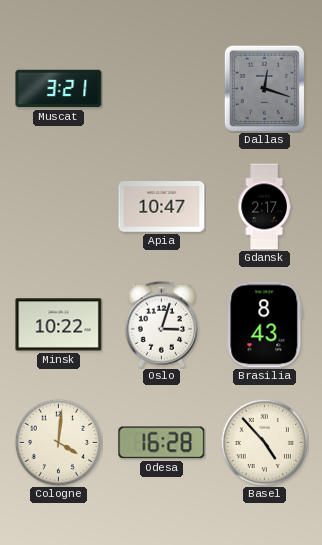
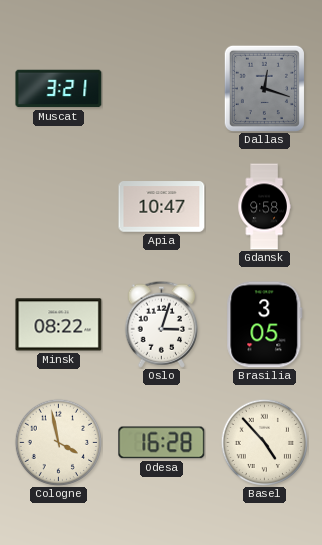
Gdansk: 2:17 -> 9:58
Minsk: 10:22 -> 08:22
Brasilia: 8:43 -> 3:05
Cologne: 4:01 -> 3:58
